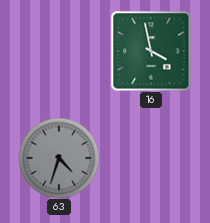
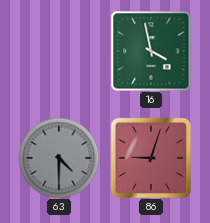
63: 4:33 -> 4:30
86: none -> 9:03
